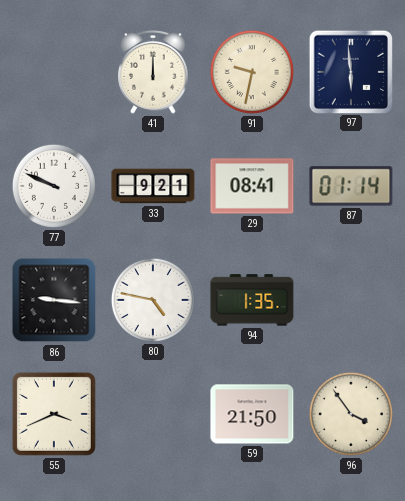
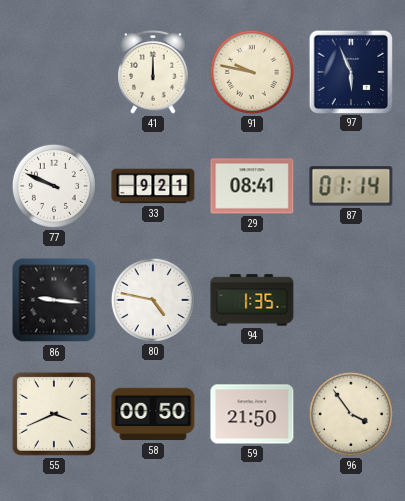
91: 9:32 -> 9:47
97: 5:59 -> 5:56
58: none -> 00:50
